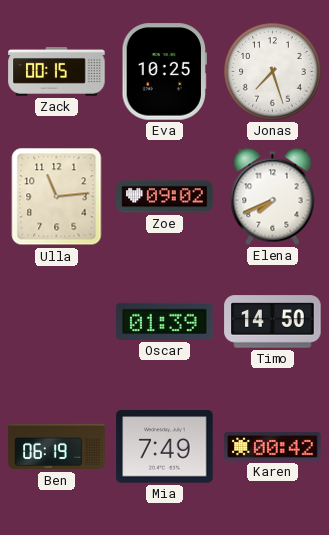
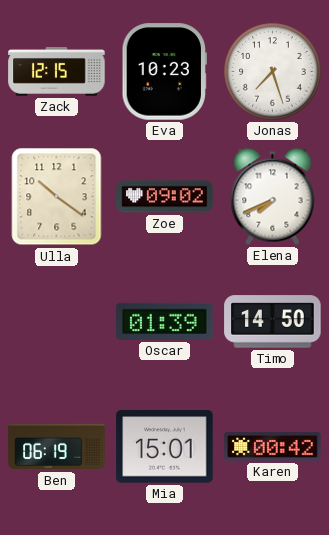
Zack: 00:15 -> 12:15
Eva: 10:25 -> 10:23
Ulla: 11:14 -> 10:21
Mia: 7:49 -> 15:01
